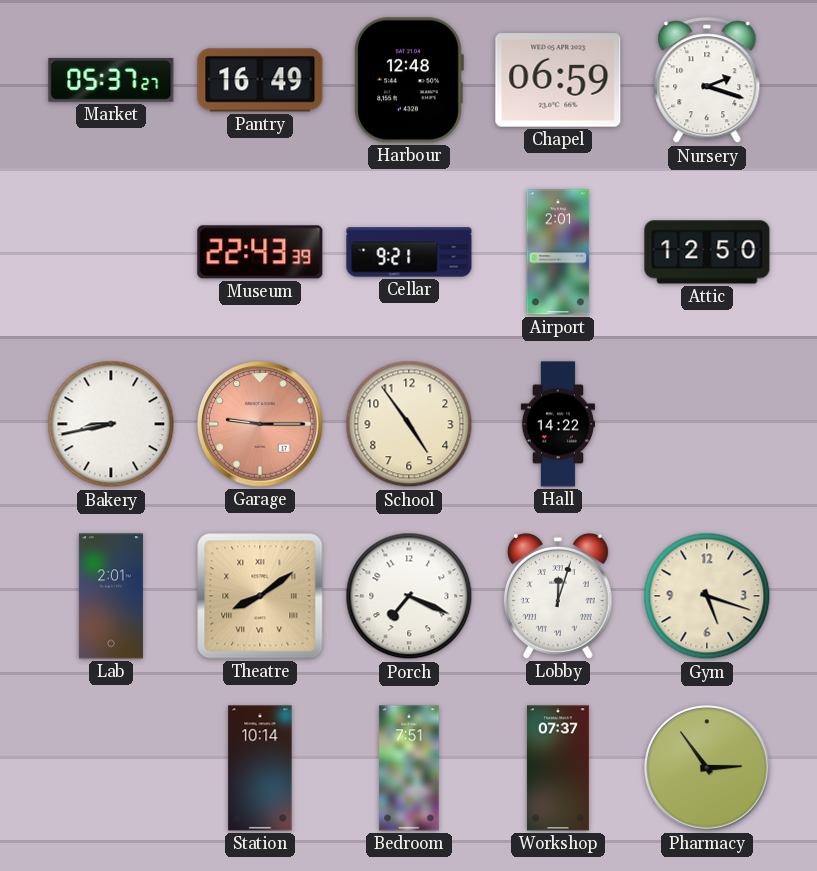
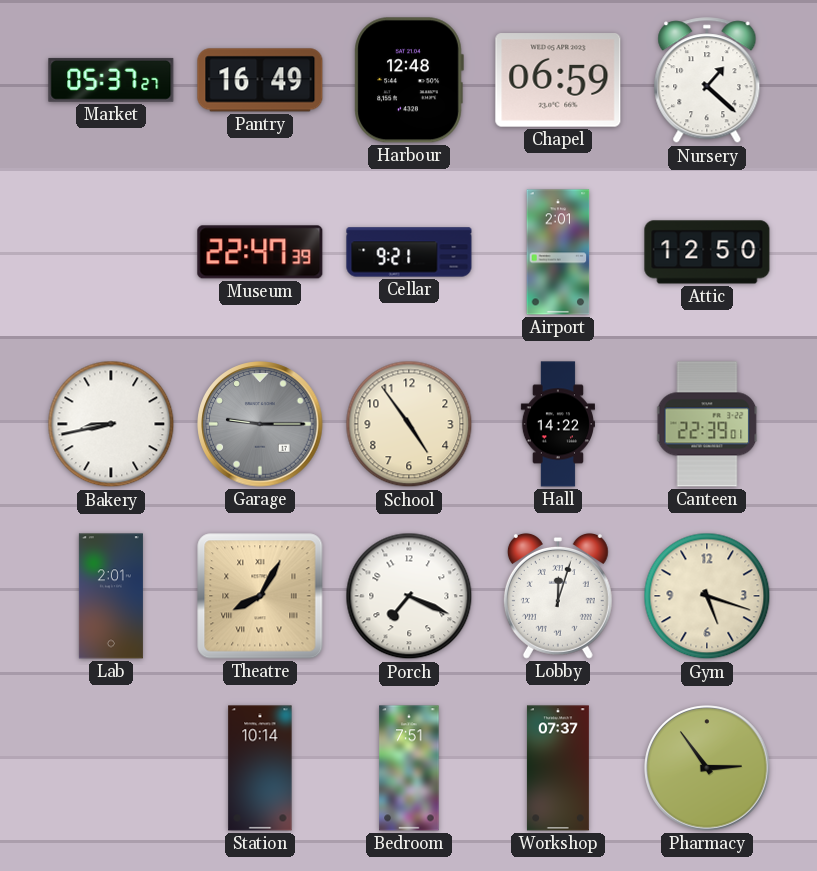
Nursery: 2:18 -> 1:22
Museum: 22:43 -> 22:47
Garage dial: salmon -> grey
Canteen: none -> 22:39
Theatre: 8:09 -> 8:05
